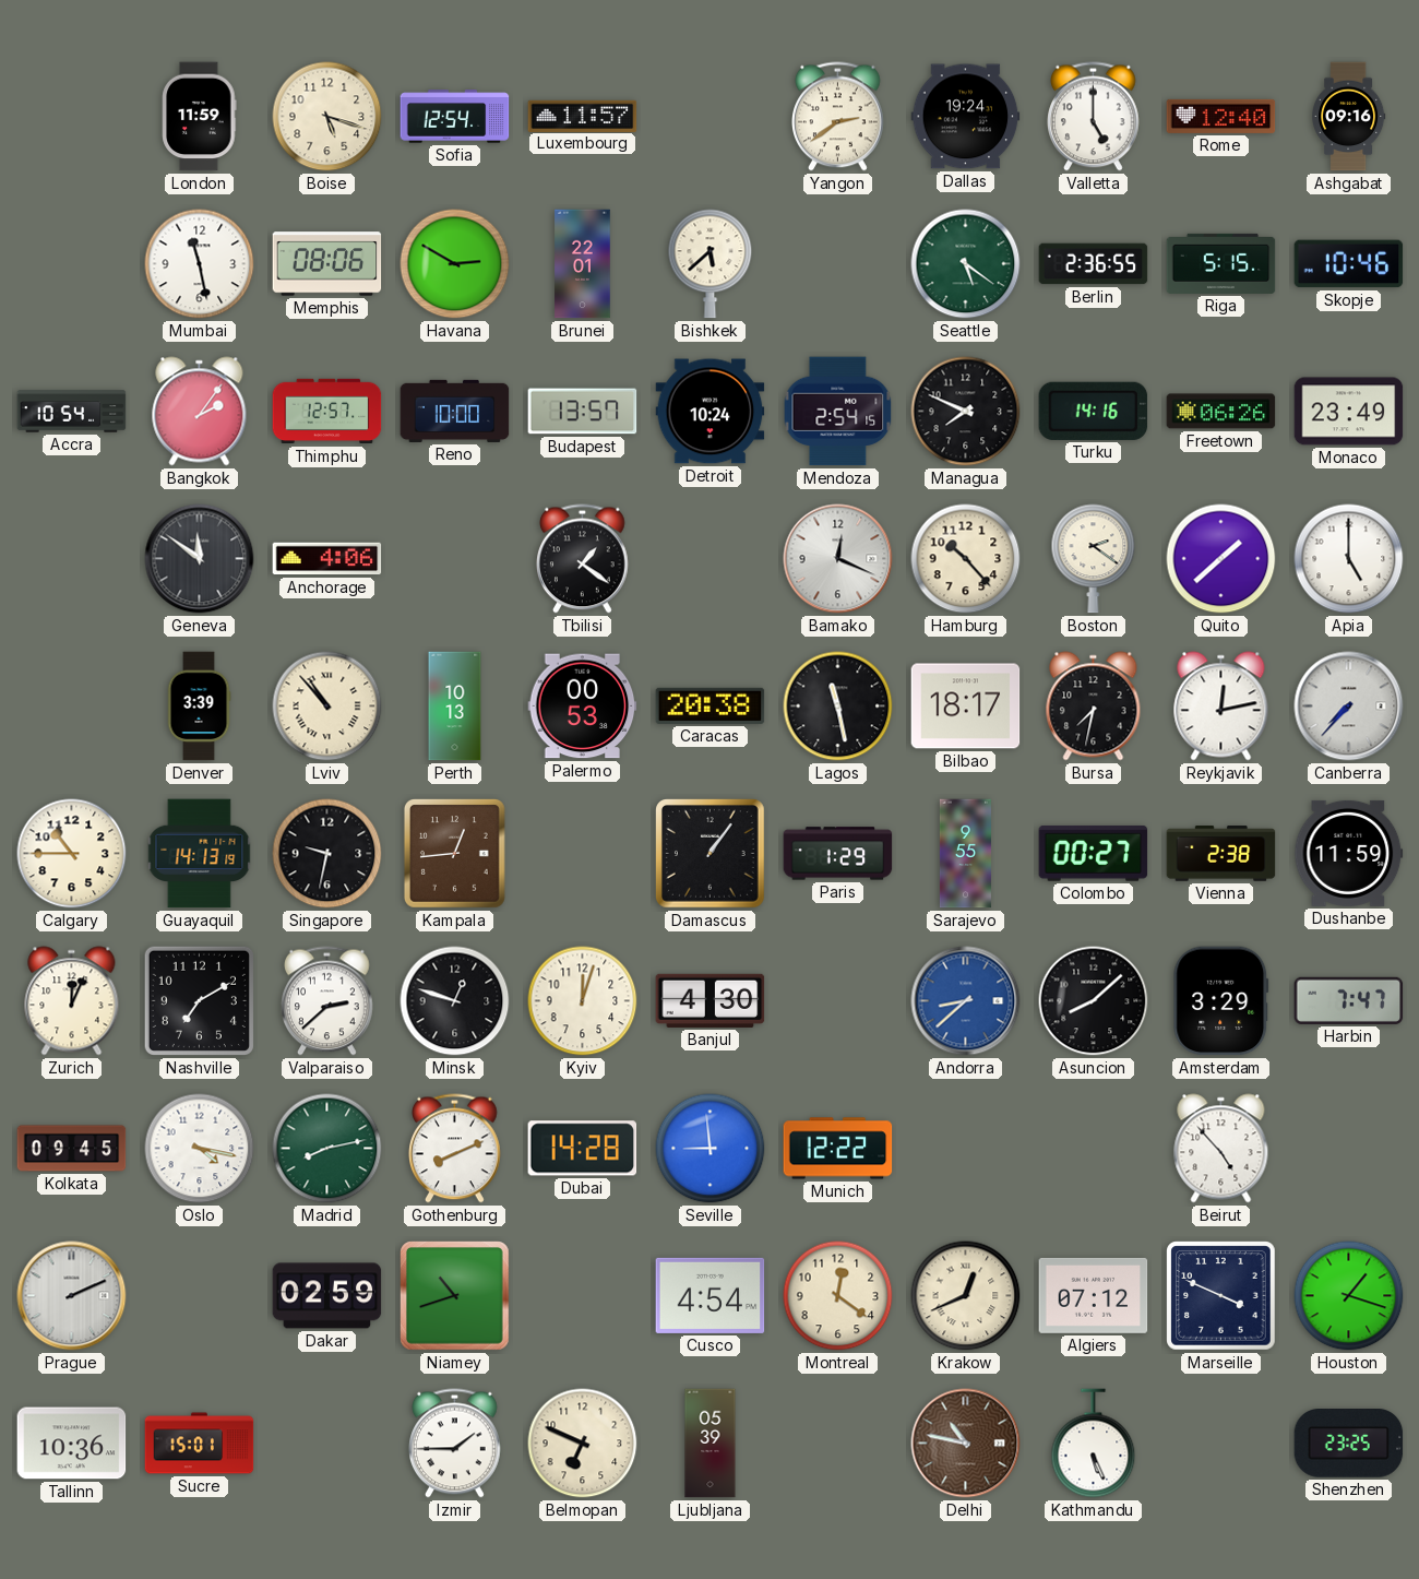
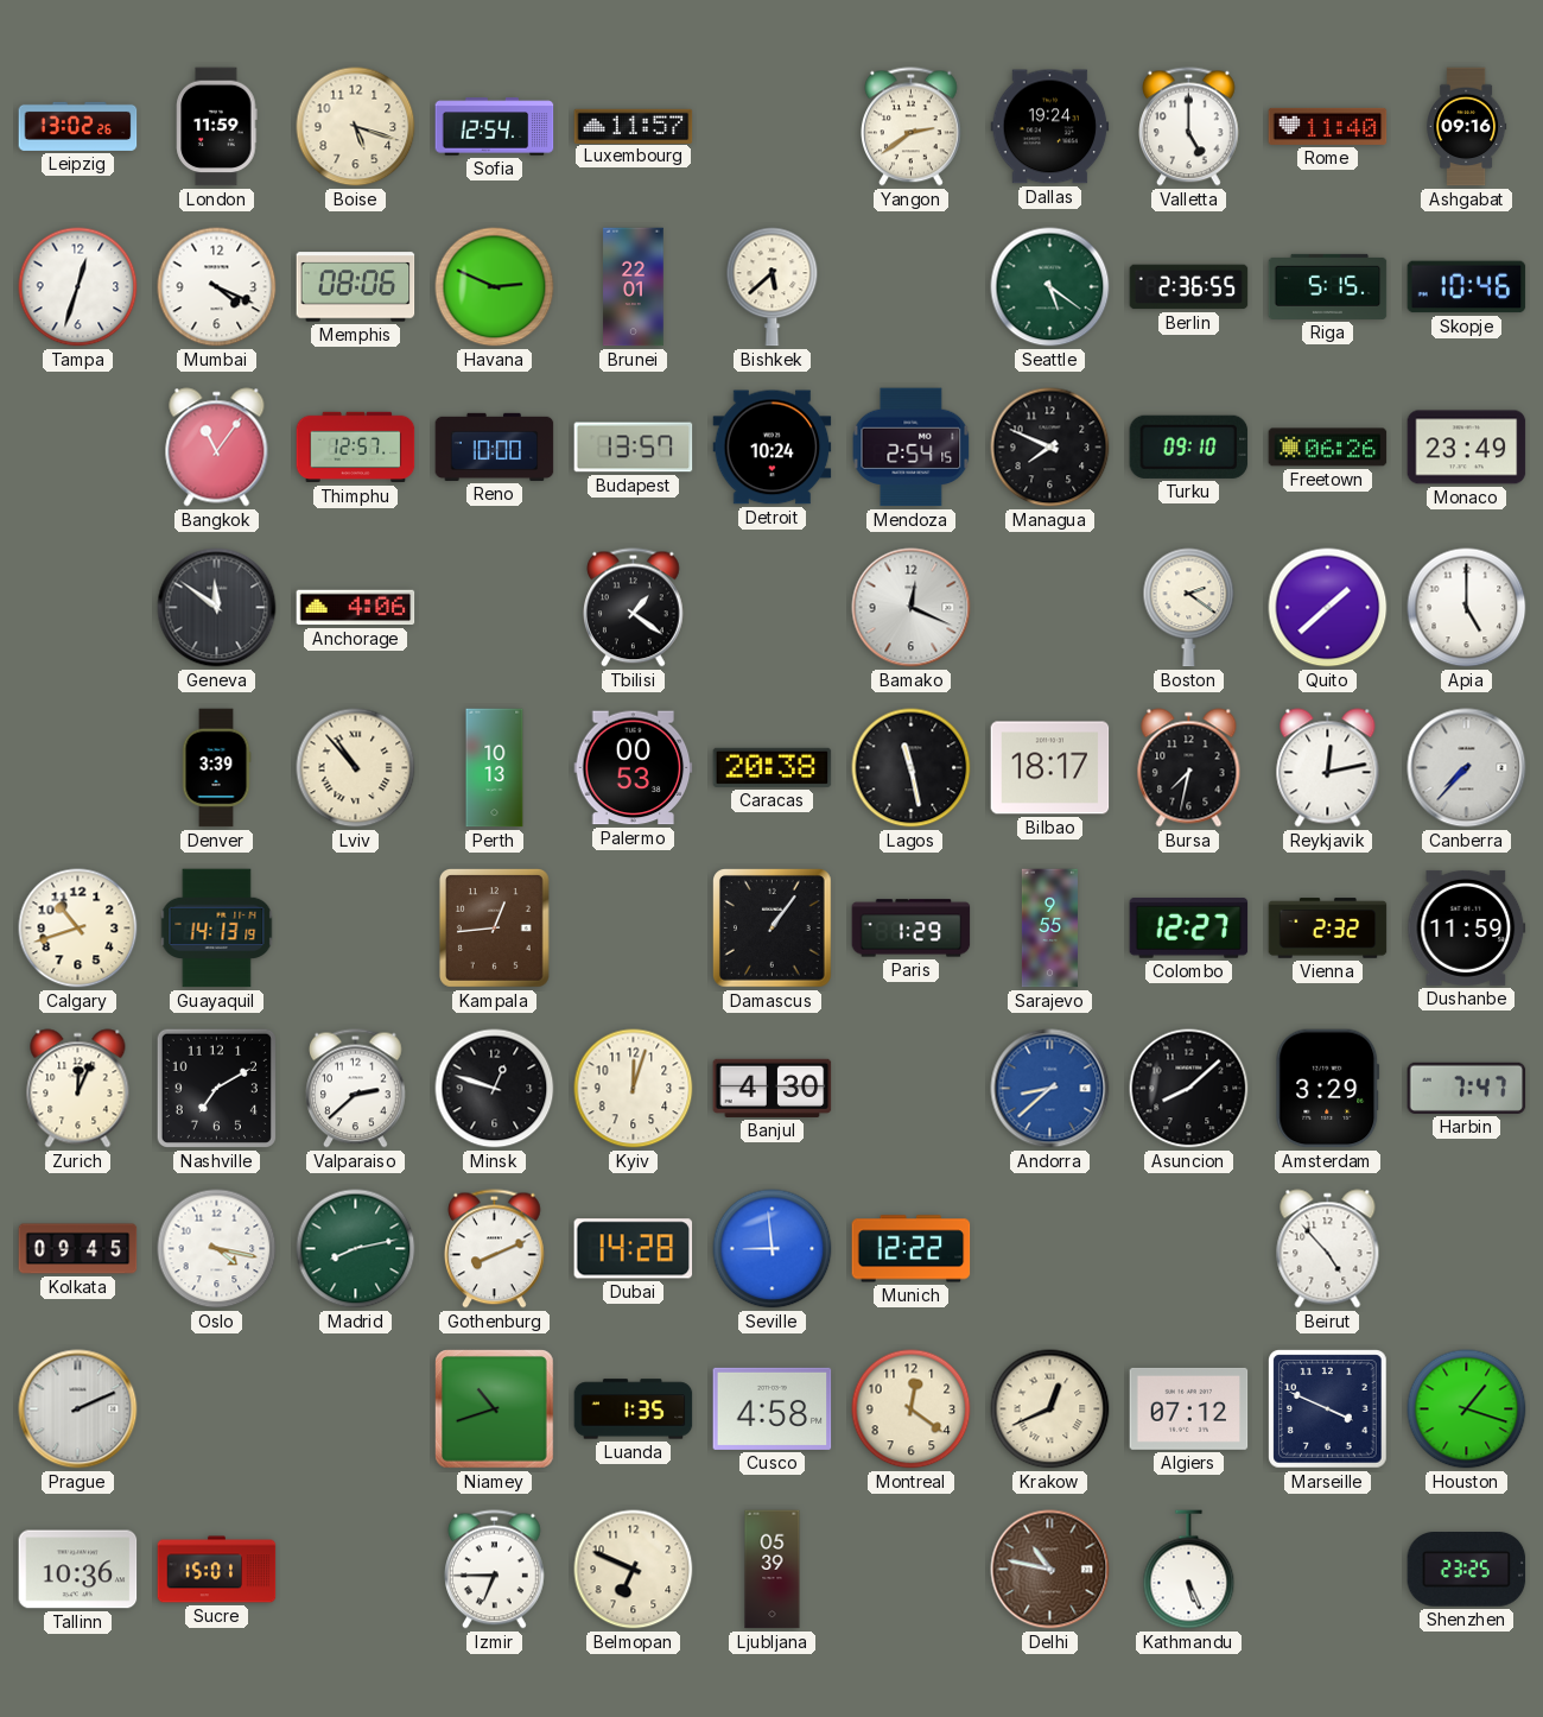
Leipzig: none -> 13:02
Rome: 12:40 -> 11:40
Tampa: none -> 12:33
Mumbai: 11:28 -> 4:19
Havana: 2:50 -> 2:49
Accra: 10:54 -> none
Bangkok: 2:06 -> 11:06
Turku: 14:16 -> 09:10
Hamburg: 10:23 -> none
Calgary: 10:45 -> 10:42
Singapore: 9:32 -> none
Colombo: 00:27 -> 12:27
Vienna: 2:38 -> 2:32
Dakar: 02:59 -> none
Luanda: none -> 1:35
Cusco: 4:54 -> 4:58
Izmir: 1:45 -> 6:45
